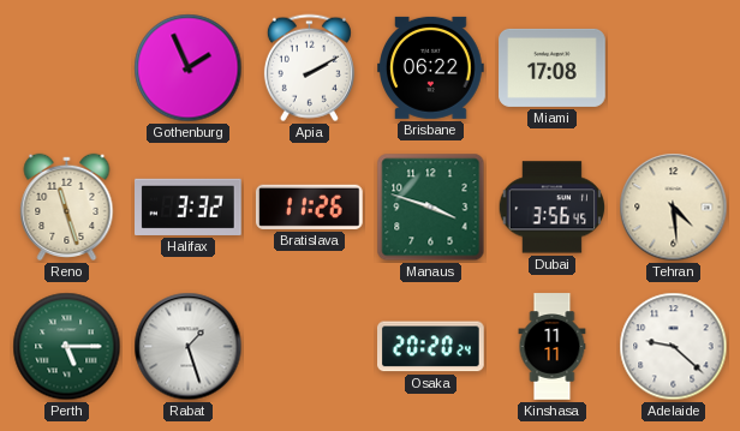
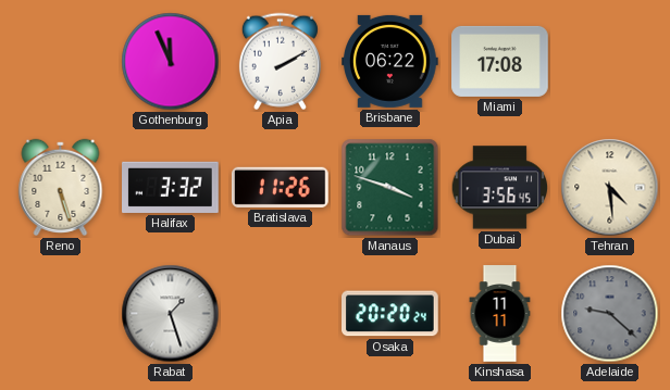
Gothenburg: 1:56 -> 11:56
Reno: 11:27 -> 5:27
Perth: 5:15 -> none
Adelaide dial: white -> grey
